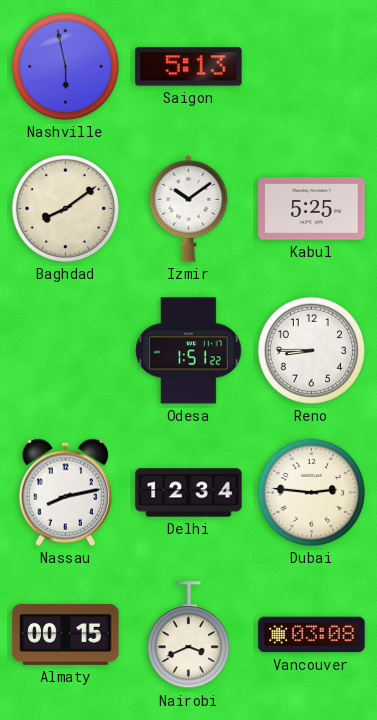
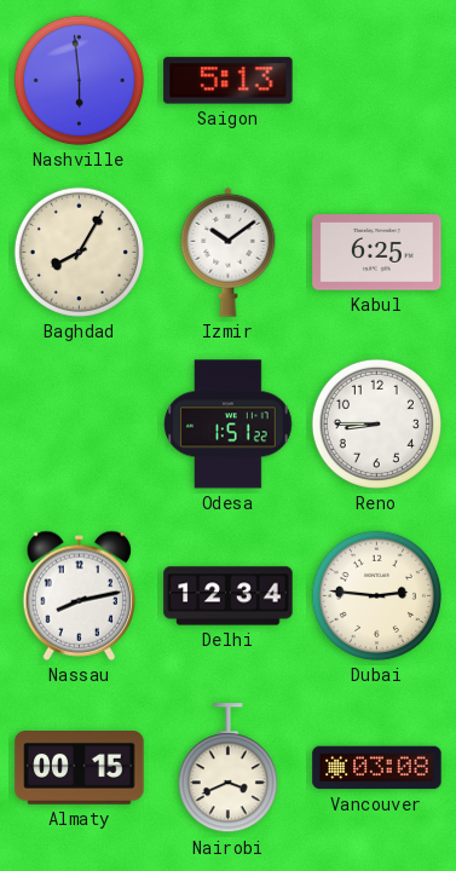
Nashville: 5:58 -> 5:59
Baghdad: 8:09 -> 8:05
Kabul: 5:25 -> 6:25
